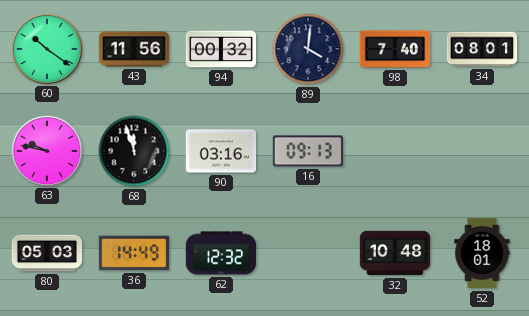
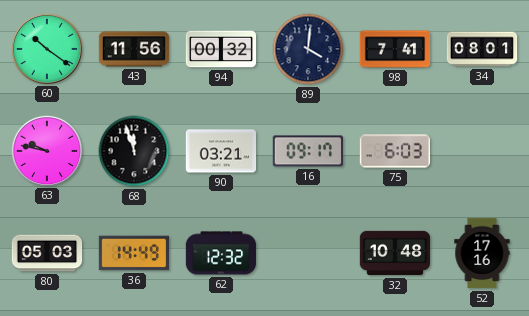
98: 7:40 -> 7:41
90: 03:16 -> 03:21
16: 09:13 -> 09:17
75: none -> 6:03
52: 18:01 -> 17:16
